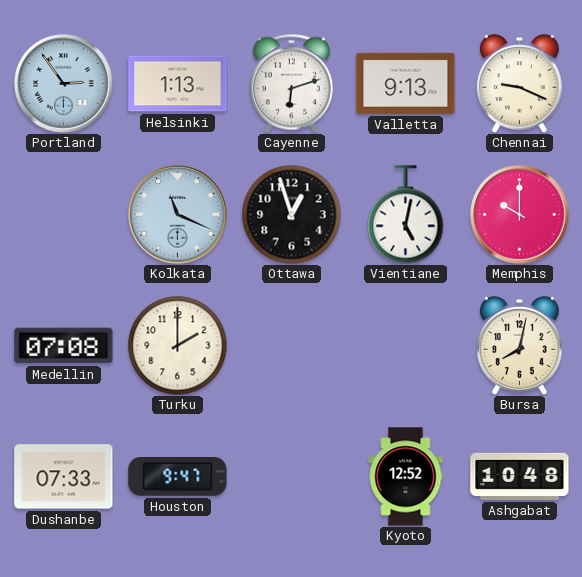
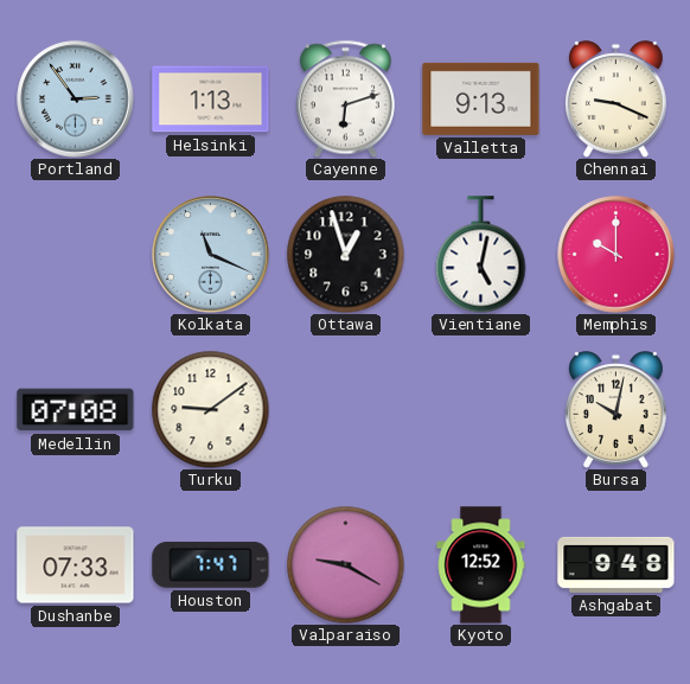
Turku: 2:00 -> 9:09
Bursa: 8:02 -> 10:02
Houston: 9:47 -> 7:47
Valparaiso: none -> 9:20
Ashgabat: 10:48 -> 9:48
